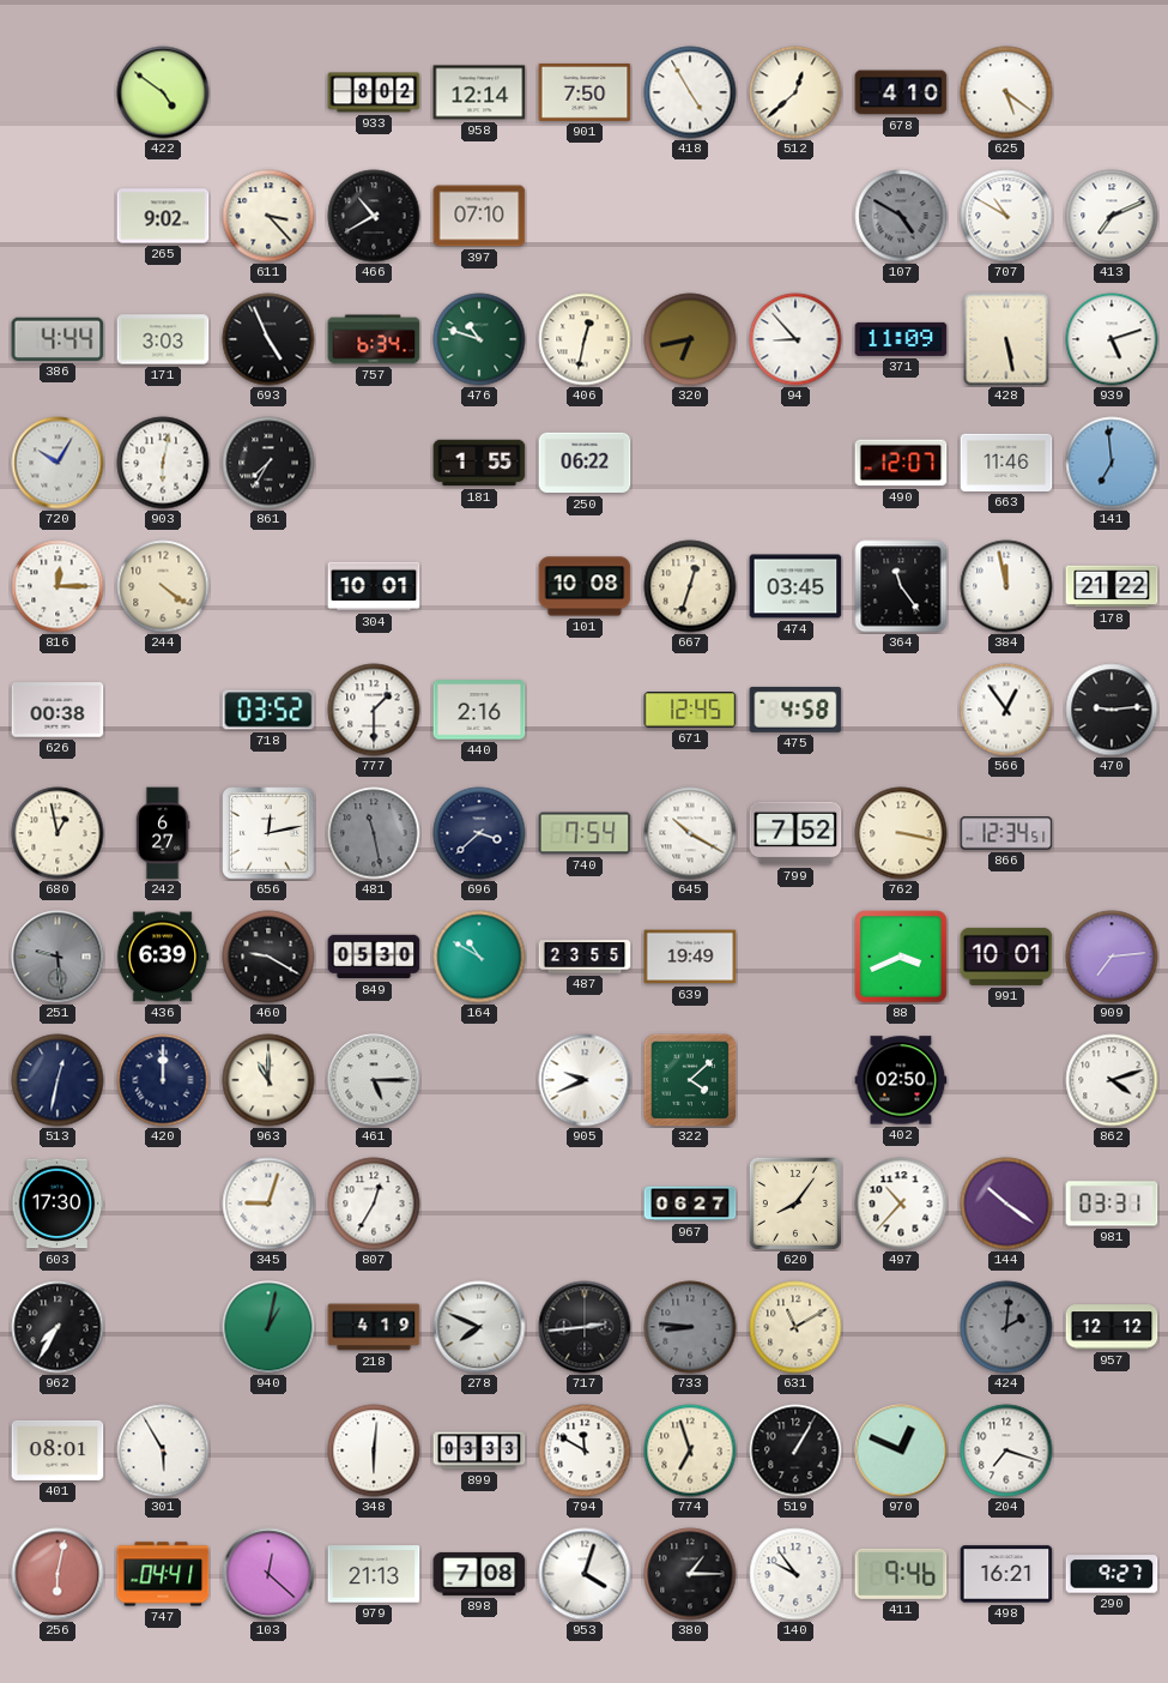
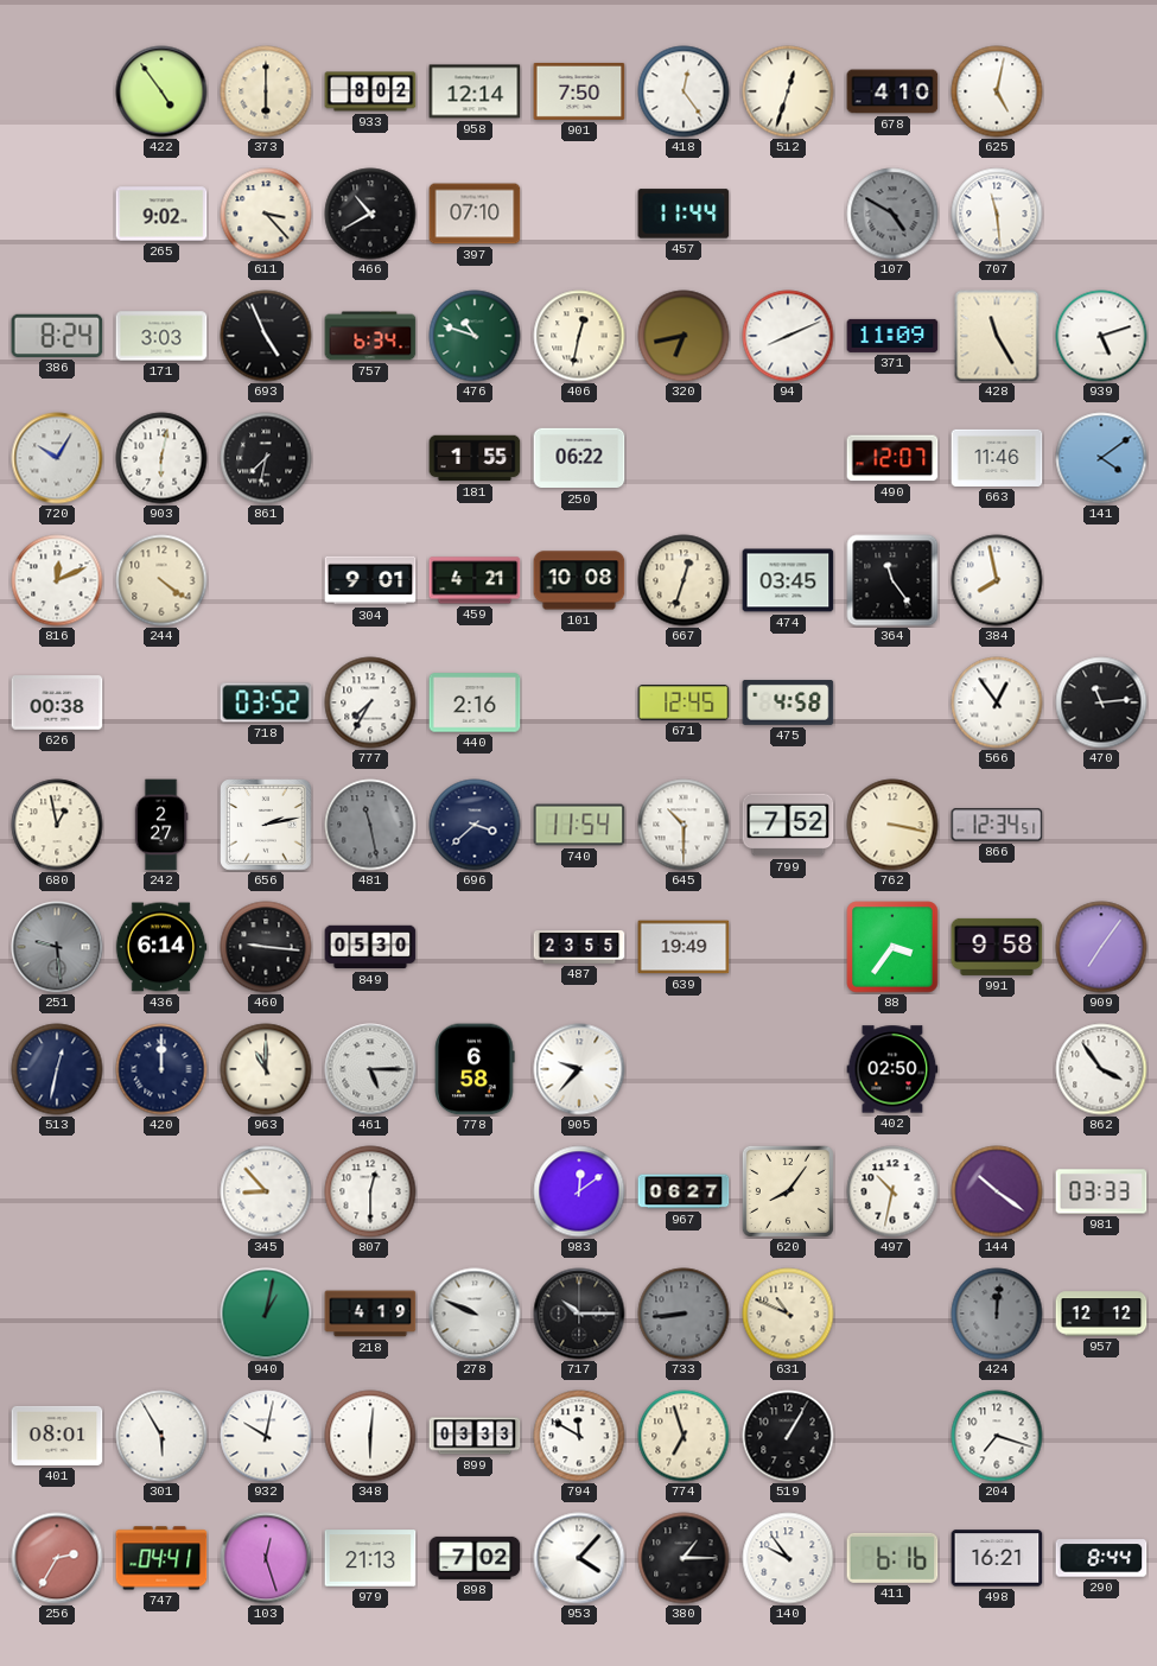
422: 4:51 -> 4:54
373: none -> 6:00
418: 4:55 -> 12:24
512: 12:38 -> 12:33
625: 5:21 -> 5:02
457: none -> 11:44
707: 10:50 -> 11:29
413: 7:11 -> none
386: 4:44 -> 8:24
94: 8:53 -> 8:11
428: 5:28 -> 11:25
861: 7:35 -> 7:32
141: 6:59 -> 4:09
816: 12:15 -> 12:11
304: 10:01 -> 9:01
459: none -> 4:21
384: 11:58 -> 7:58
178: 21:22 -> none
777: 1:30 -> 7:35
470: 9:14 -> 11:14
242: 6:27 -> 2:27
656: 12:13 -> 2:13
740: 7:54 -> 11:54
645: 10:20 -> 10:30
436: 6:39 -> 6:14
460: 9:20 -> 9:16
164: 10:50 -> none
88: 3:41 -> 3:36
991: 10:01 -> 9:58
909: 7:14 -> 7:06
778: none -> 6:58
905: 9:41 -> 9:37
322: 4:08 -> none
862: 4:12 -> 3:54
603: 17:30 -> none
345: 9:03 -> 8:53
807: 12:35 -> 12:30
983: none -> 12:09
497: 10:37 -> 10:32
981: 03:31 -> 03:33
962: 7:35 -> none
278: 7:49 -> 9:49
717: 2:44 -> 10:15
733: 8:46 -> 8:44
631: 11:10 -> 10:49
424: 2:01 -> 12:01
932: none -> 10:02
970: 12:49 -> none
256: 6:02 -> 2:35
103: 12:22 -> 12:27
898: 7:08 -> 7:02
953: 4:03 -> 4:07
411: 9:46 -> 6:16
290: 9:27 -> 8:44
